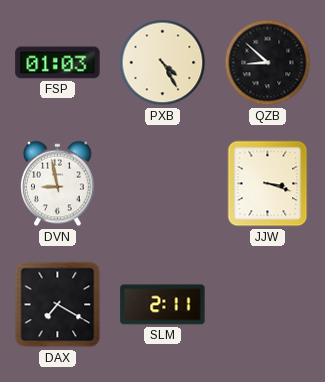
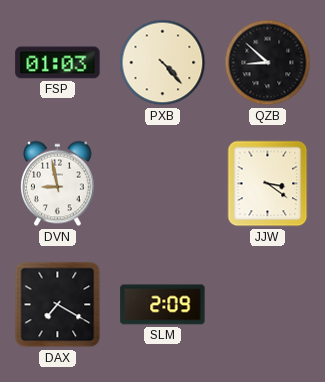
PXB: 4:25 -> 4:23
JJW: 3:18 -> 3:21
SLM: 2:11 -> 2:09
